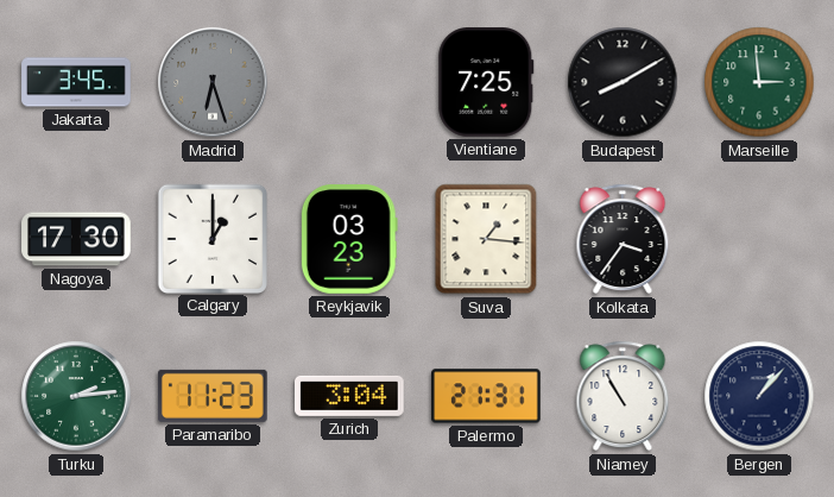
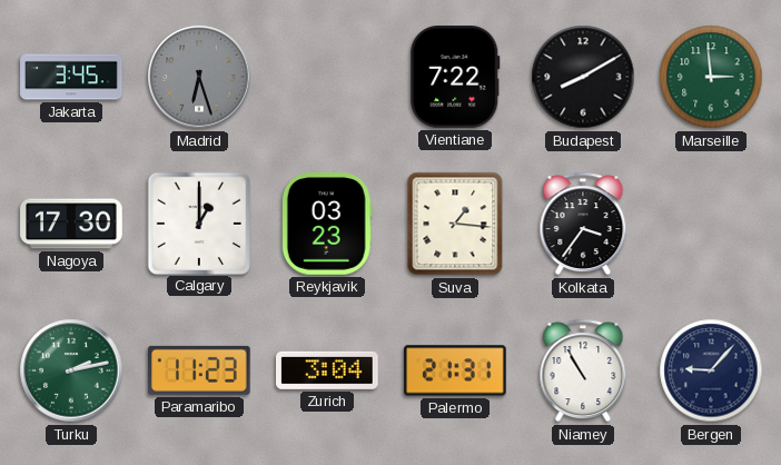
Vientiane: 7:25 -> 7:22
Turku: 2:14 -> 2:13
Bergen: 1:07 -> 9:07
